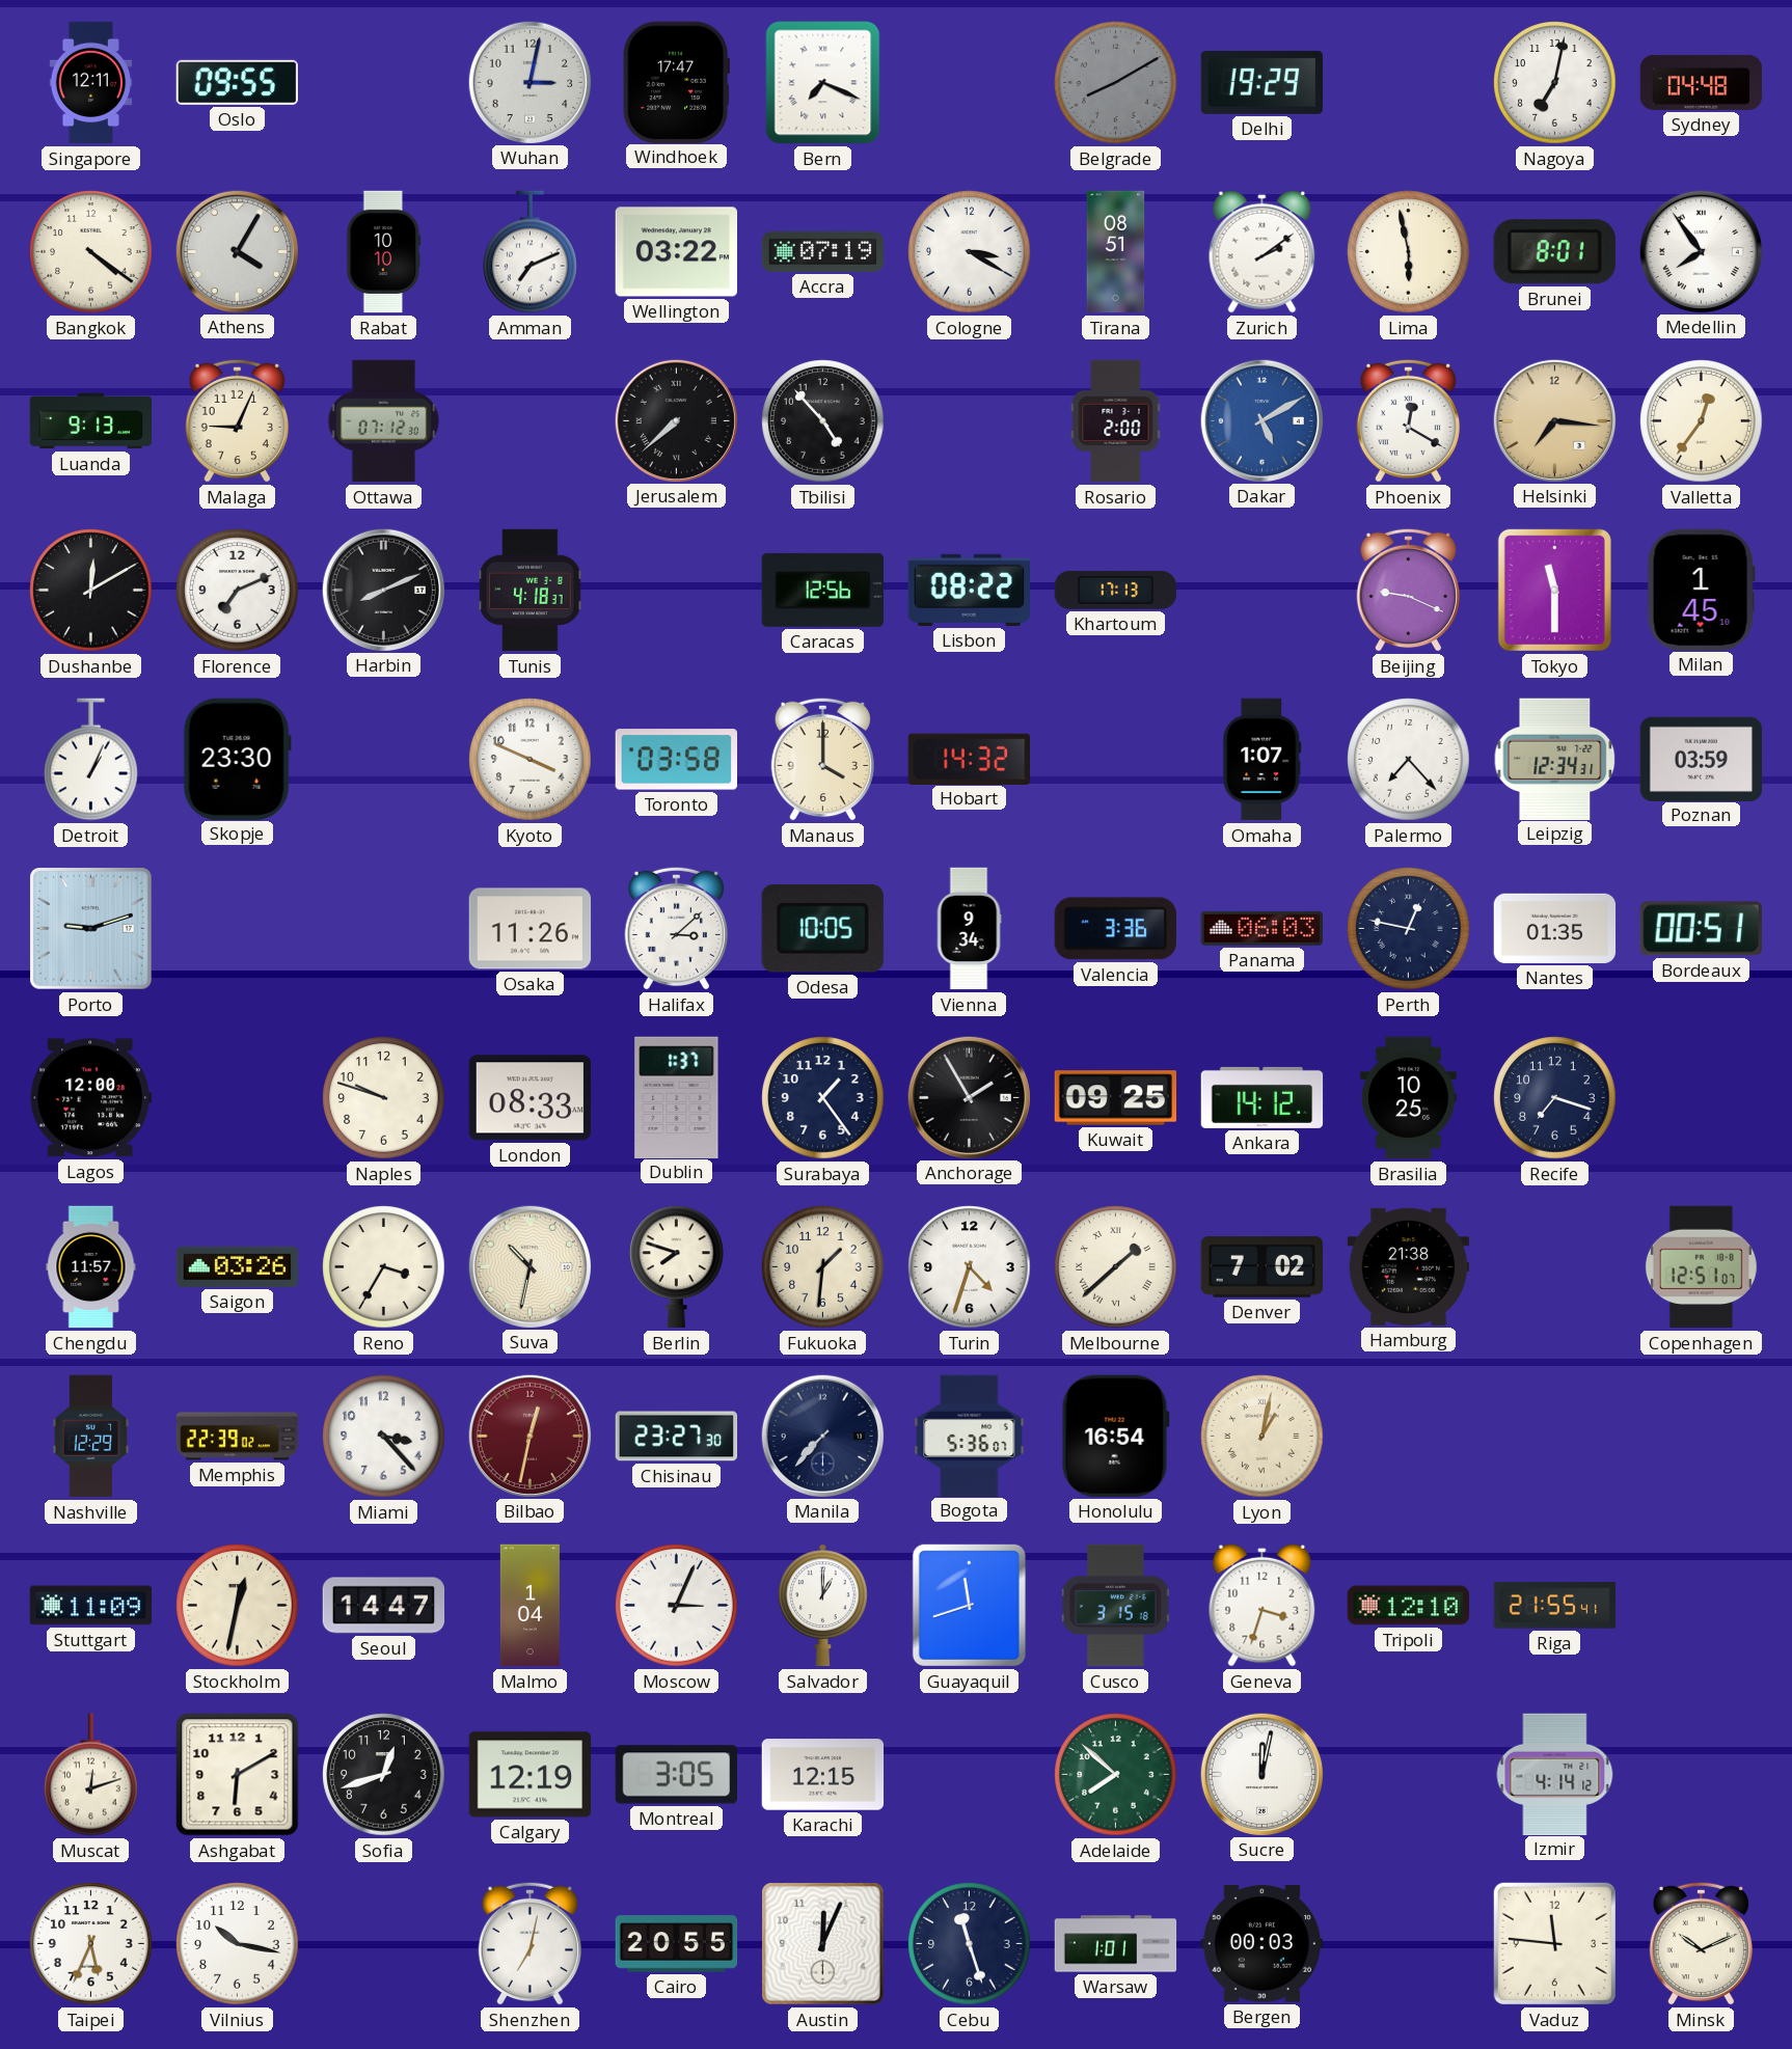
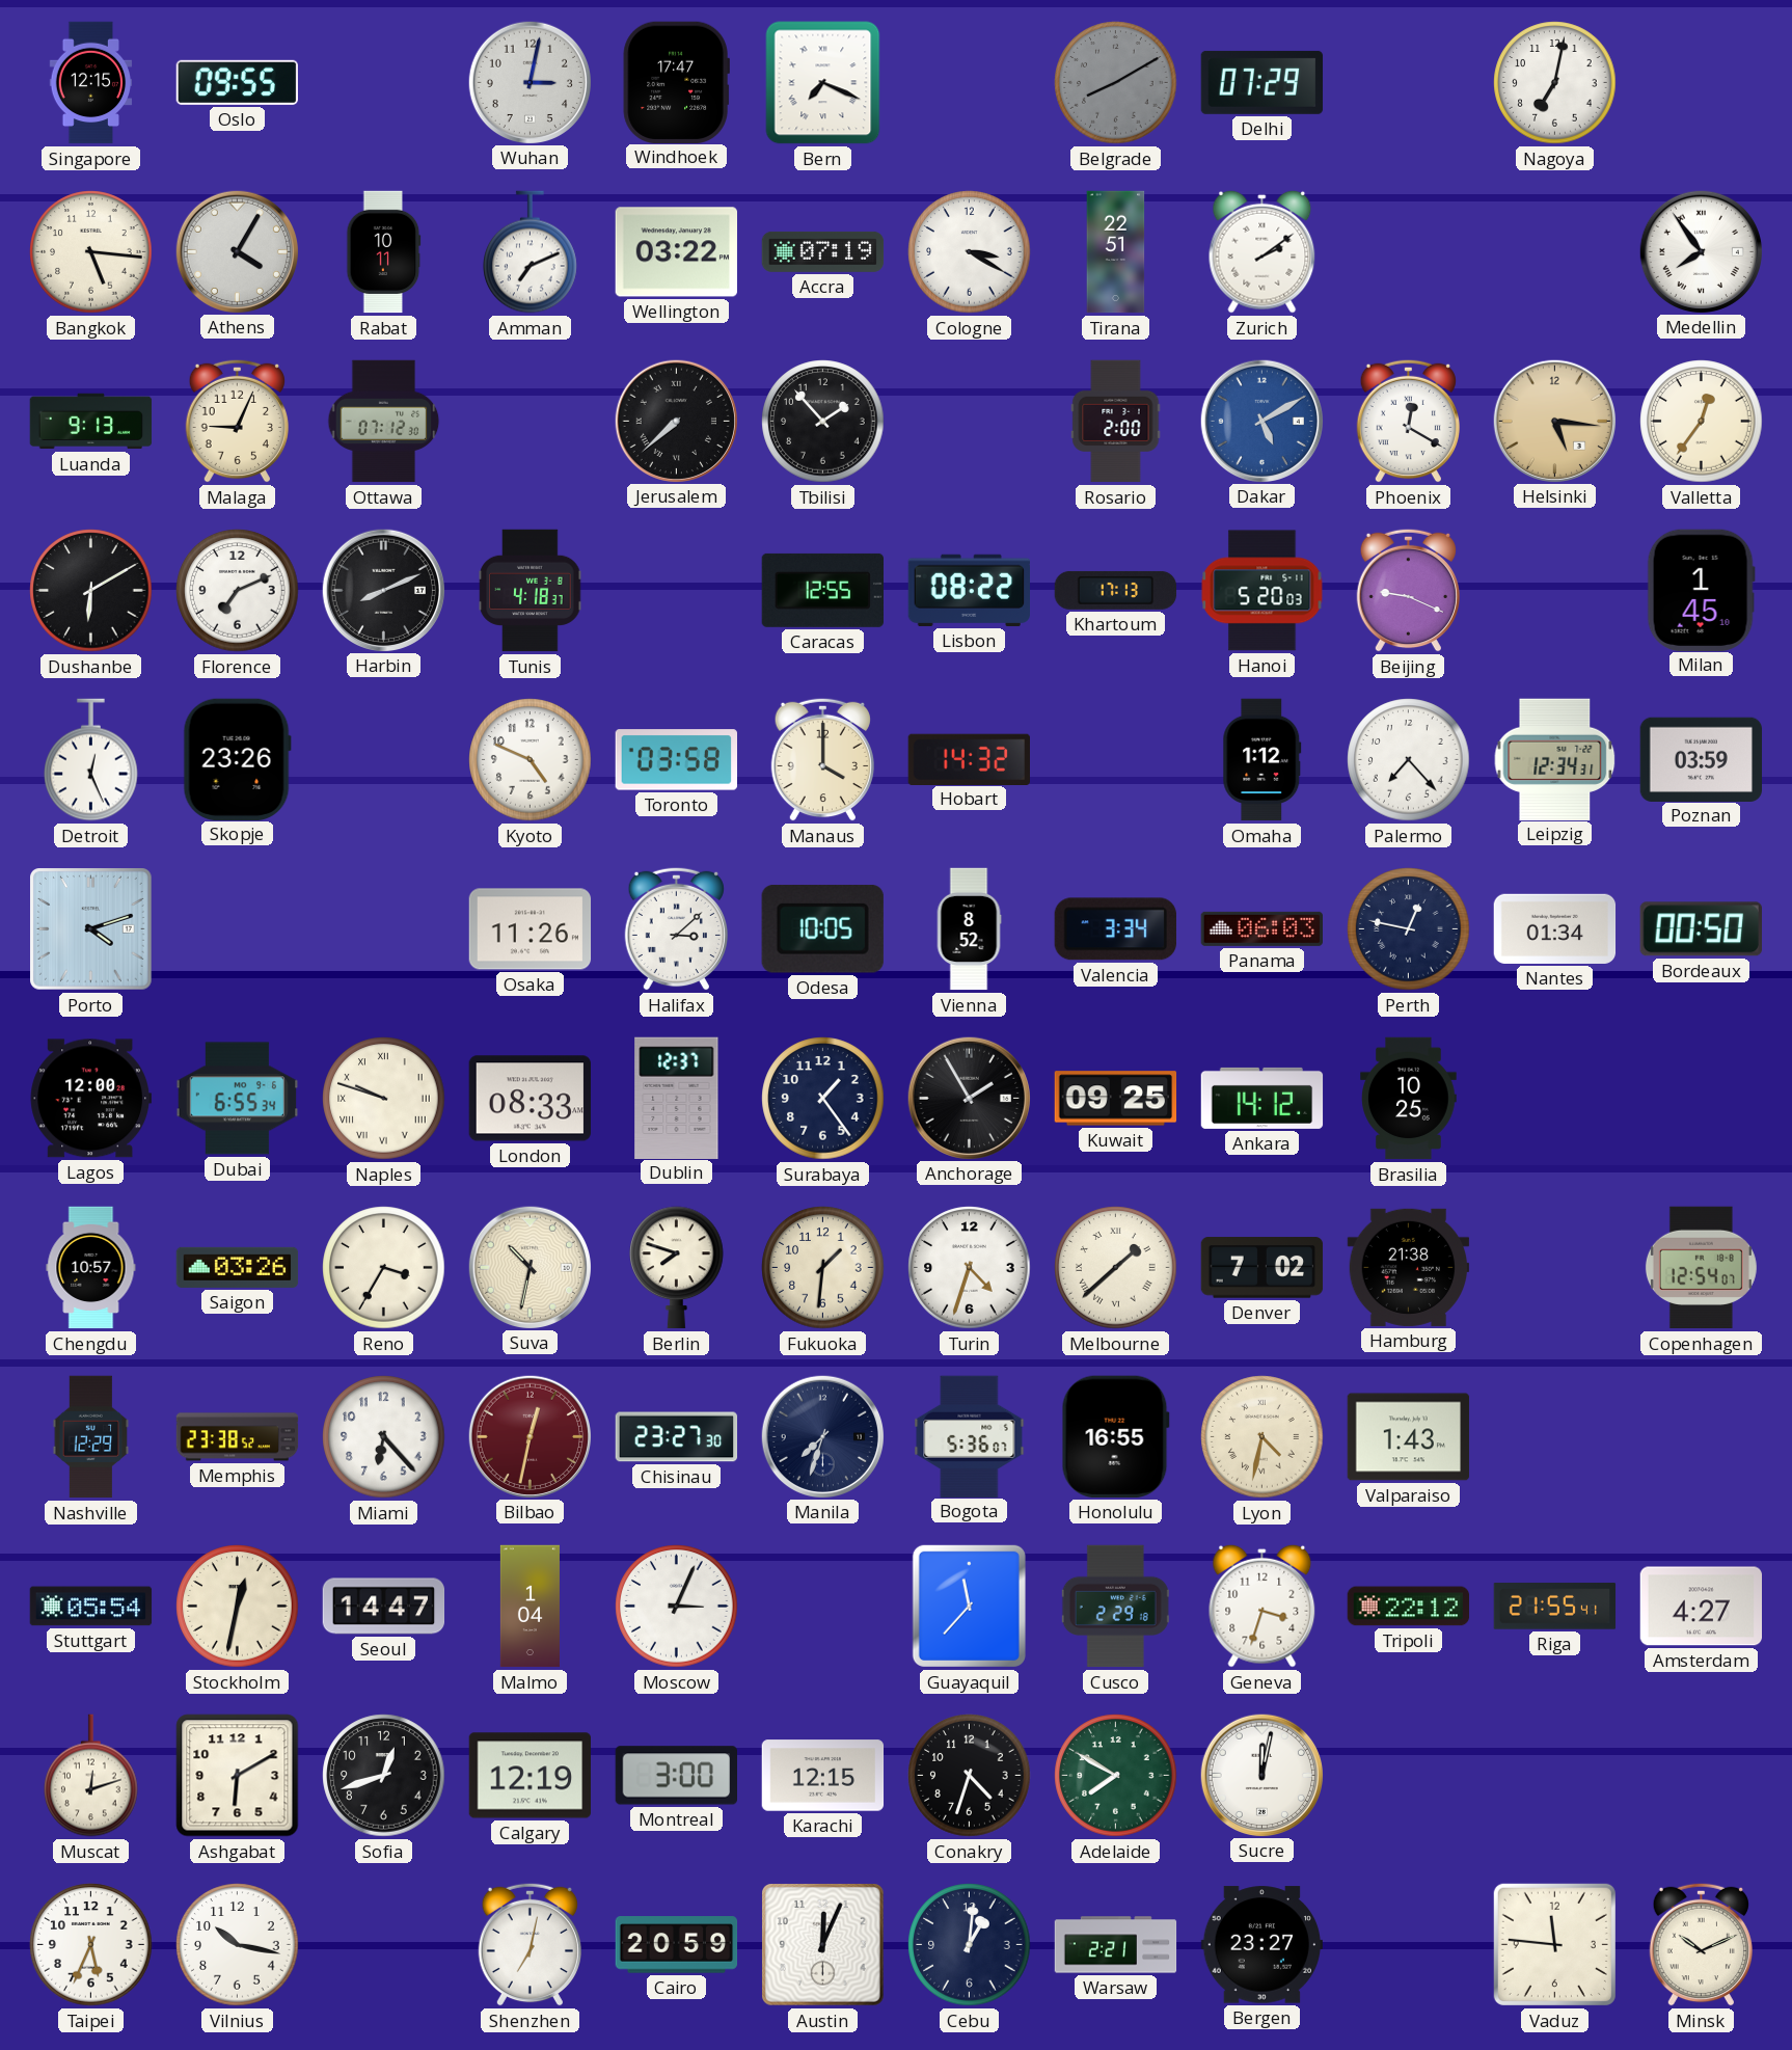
Singapore: 12:11 -> 12:15
Delhi: 19:29 -> 07:29
Sydney: 04:48 -> none
Bangkok: 4:21 -> 5:16
Rabat: 10:10 -> 10:11
Tirana: 08:51 -> 22:51
Lima: 5:58 -> none
Brunei: 8:01 -> none
Tbilisi: 4:53 -> 1:53
Helsinki: 7:16 -> 5:16
Dushanbe: 12:10 -> 6:10
Caracas: 12:56 -> 12:55
Hanoi: none -> 5:20
Tokyo: 11:30 -> none
Detroit: 1:04 -> 12:26
Skopje: 23:30 -> 23:26
Kyoto: 3:49 -> 4:49
Omaha: 1:07 -> 1:12
Porto: 9:12 -> 4:12
Vienna: 9:34 -> 8:52
Valencia: 3:36 -> 3:34
Nantes: 01:35 -> 01:34
Bordeaux: 00:51 -> 00:50
Dubai: none -> 6:55
Naples numerals: Arabic -> Roman
Dublin: 1:37 -> 12:37
Recife: 7:18 -> none
Chengdu: 11:57 -> 10:57
Copenhagen: 12:51 -> 12:54
Memphis: 22:39 -> 23:38
Miami: 3:23 -> 6:23
Manila: 7:37 -> 7:33
Honolulu: 16:54 -> 16:55
Lyon: 1:02 -> 4:32
Valparaiso: none -> 1:43
Stuttgart: 11:09 -> 05:54
Salvador: 1:00 -> none
Guayaquil: 11:42 -> 11:37
Cusco: 3:15 -> 2:29
Tripoli: 12:10 -> 22:12
Amsterdam: none -> 4:27
Montreal: 3:05 -> 3:00
Conakry: none -> 4:33
Adelaide: 7:52 -> 7:50
Izmir: 4:14 -> none
Cairo: 20:55 -> 20:59
Cebu: 11:27 -> 1:01
Warsaw: 1:01 -> 2:21
Bergen: 00:03 -> 23:27
